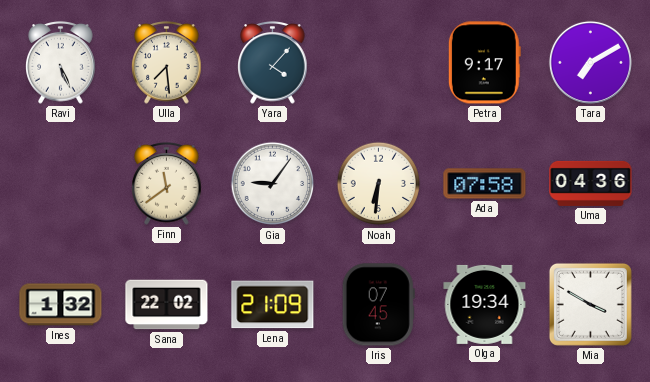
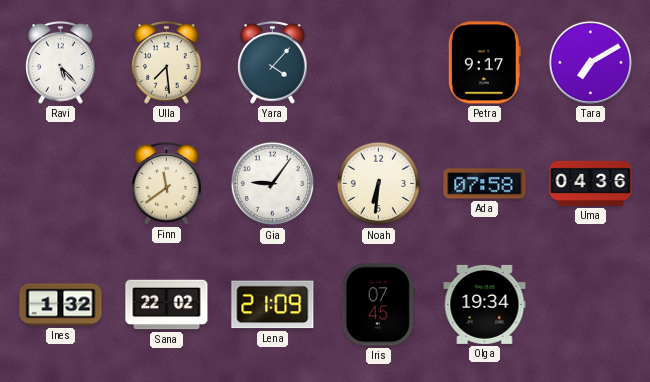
Ravi: 5:26 -> 5:23
Mia: 3:50 -> none
